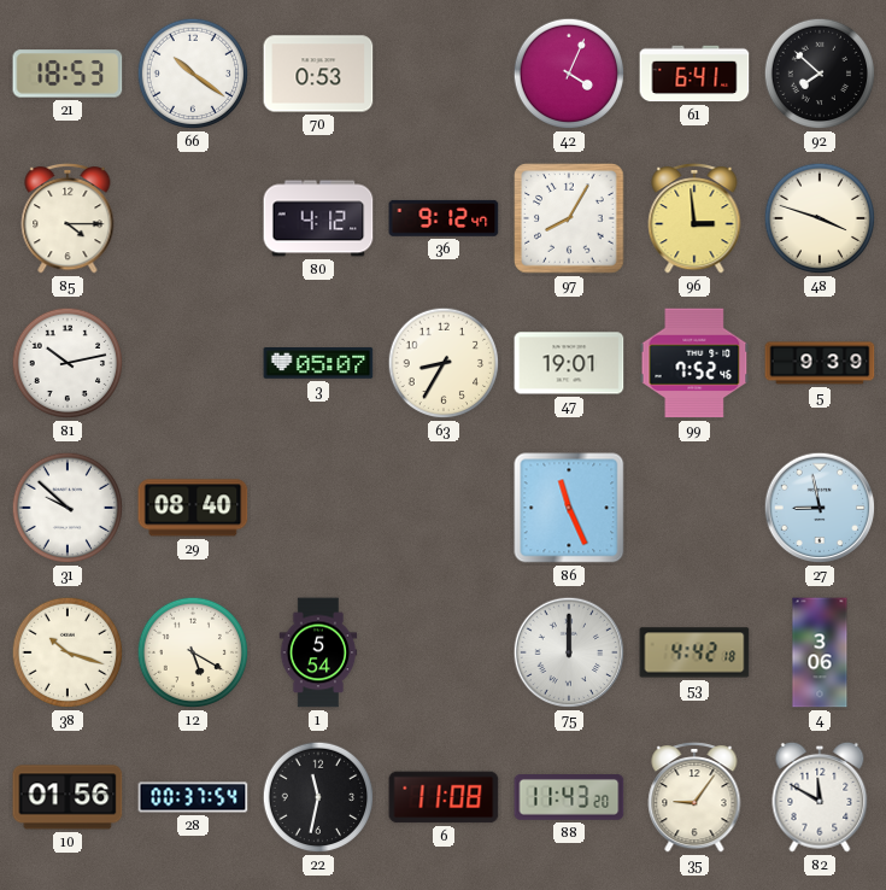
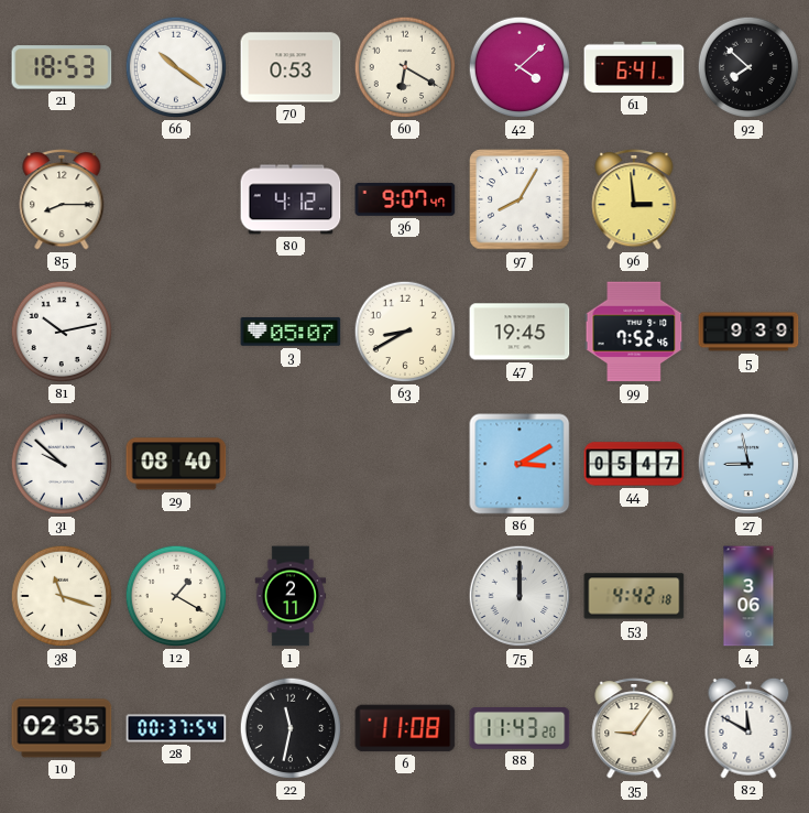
60: none -> 6:20
42: 4:04 -> 4:08
85: 4:15 -> 8:15
36: 9:12 -> 9:07
48: 3:48 -> none
63: 8:35 -> 8:40
47: 19:01 -> 19:45
86: 11:26 -> 3:10
44: none -> 05:47
38: 10:18 -> 11:18
12: 5:20 -> 1:20
1: 5:54 -> 2:11
10: 01:56 -> 02:35
